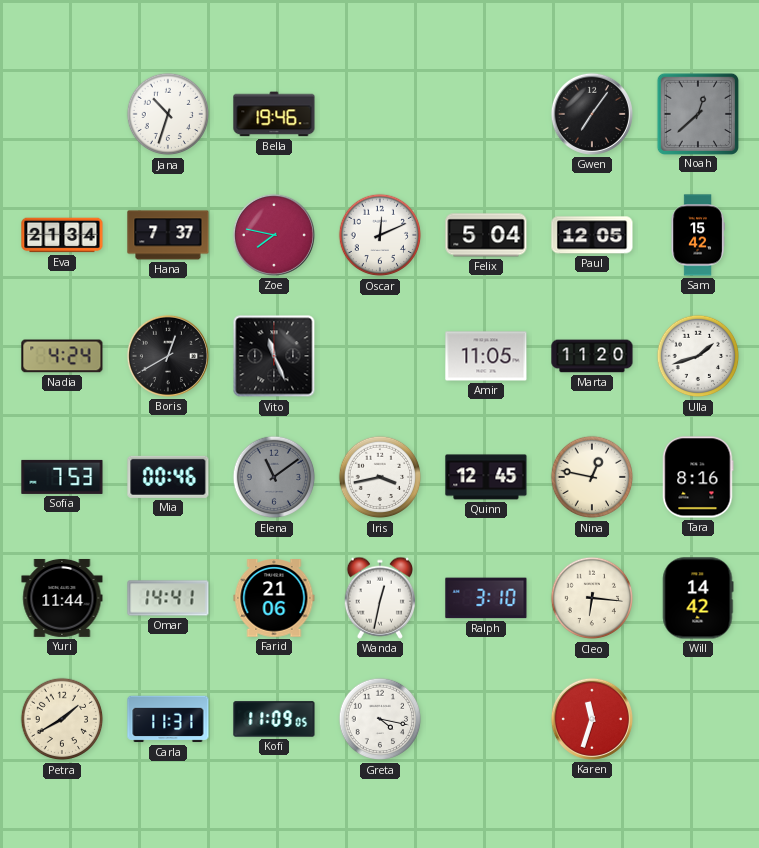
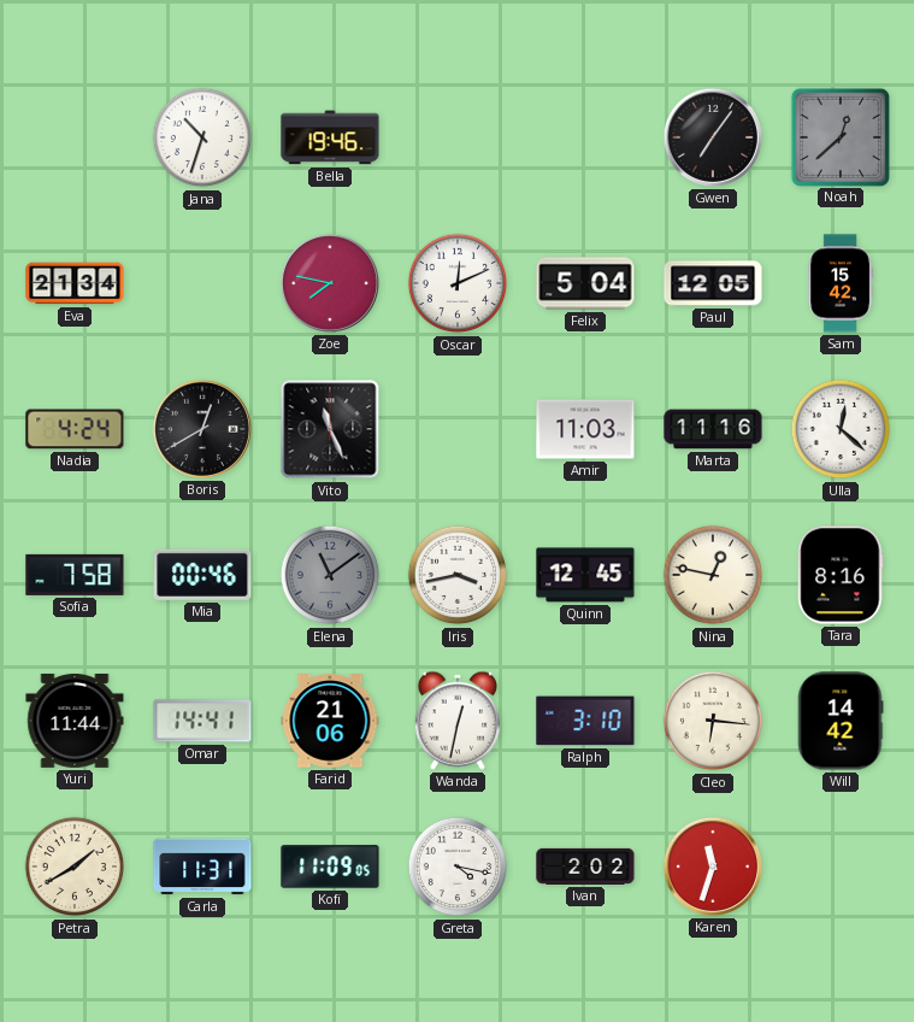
Hana: 7:37 -> none
Amir: 11:05 -> 11:03
Marta: 11:20 -> 11:16
Ulla: 1:42 -> 12:22
Sofia: 7:53 -> 7:58
Ivan: none -> 2:02
